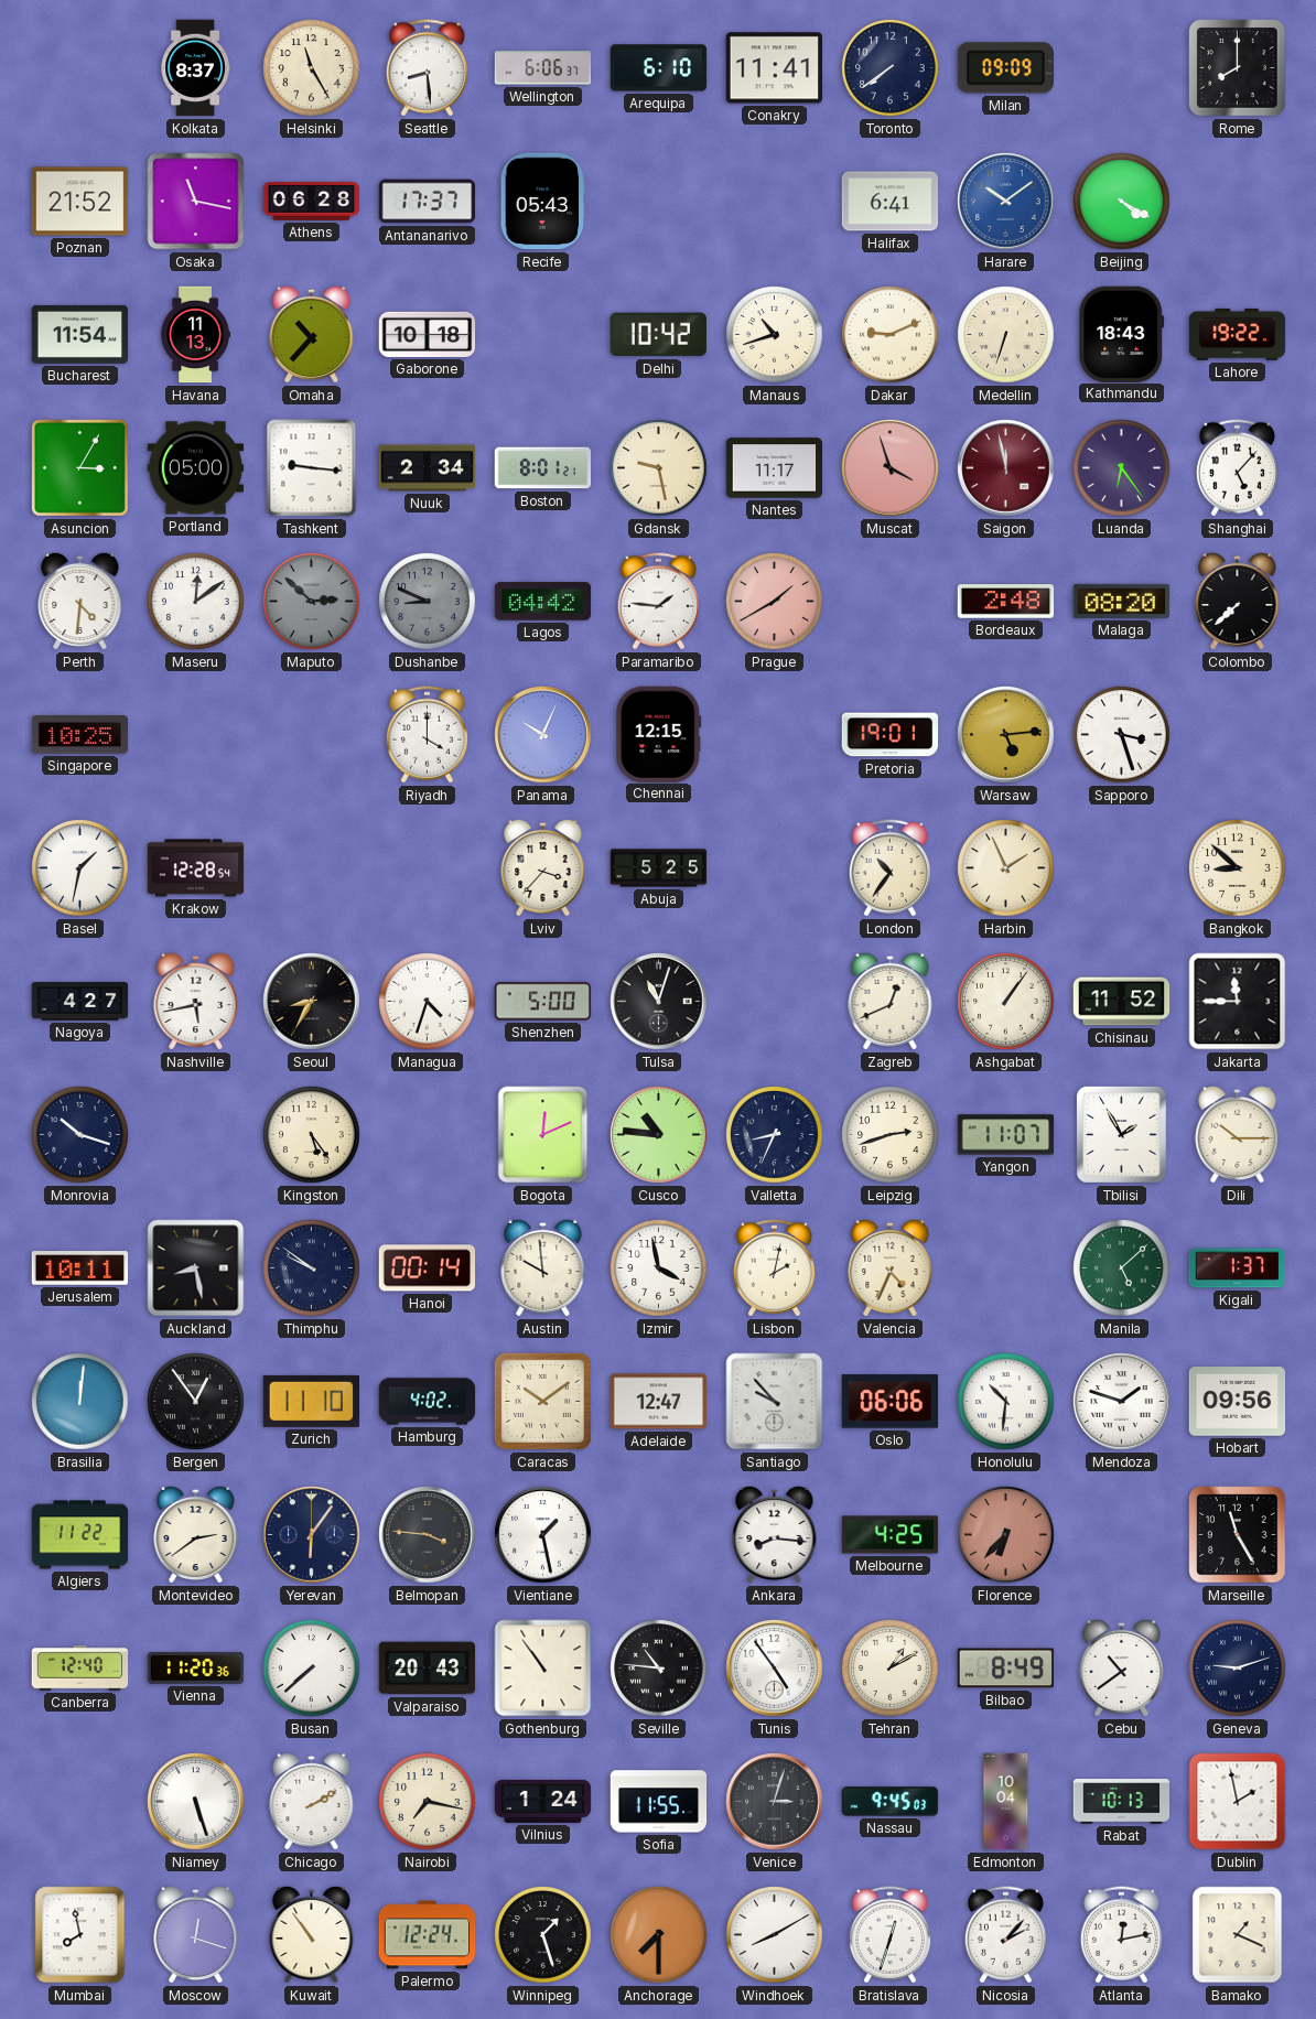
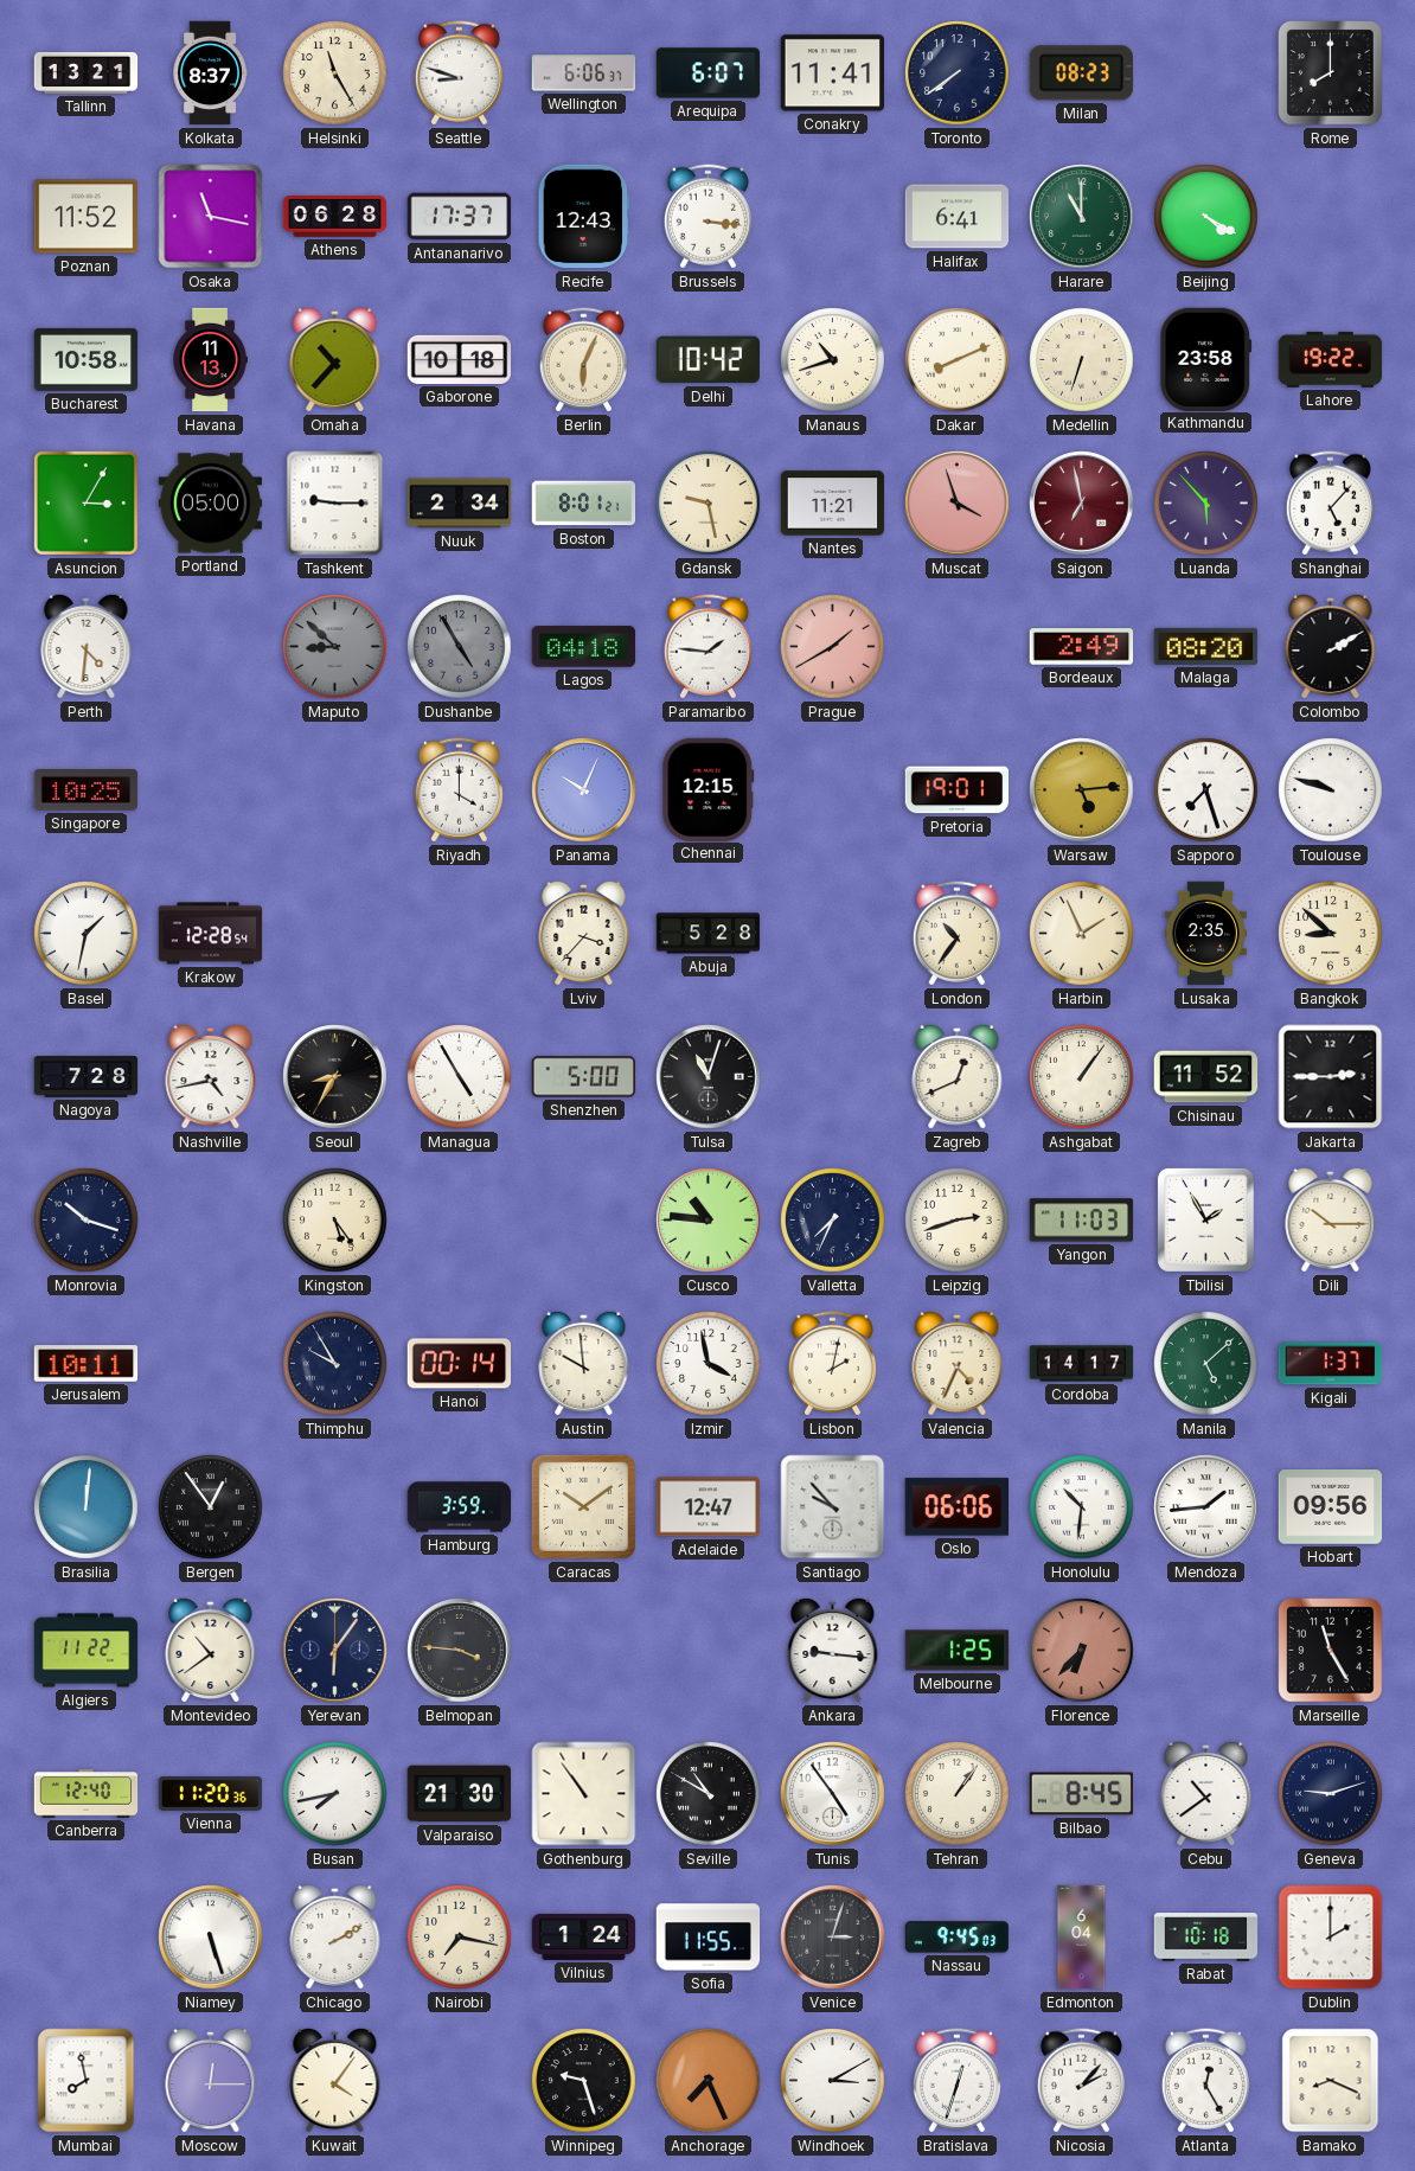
Tallinn: none -> 13:21
Seattle: 8:29 -> 8:48
Arequipa: 6:10 -> 6:07
Milan: 09:09 -> 08:23
Poznan: 21:52 -> 11:52
Recife: 05:43 -> 12:43
Brussels: none -> 3:16
Harare: 10:09 -> 11:00
Harare dial: blue -> green
Bucharest: 11:54 -> 10:58
Berlin: none -> 6:04
Dakar: 9:11 -> 8:11
Kathmandu: 18:43 -> 23:58
Tashkent: 9:16 -> 9:15
Nantes: 11:17 -> 11:21
Saigon: 11:58 -> 6:58
Luanda: 6:24 -> 5:53
Maseru: 12:09 -> none
Maputo: 2:52 -> 8:52
Dushanbe: 8:49 -> 4:55
Lagos: 04:42 -> 04:18
Bordeaux: 2:48 -> 2:49
Colombo: 7:38 -> 2:10
Sapporo: 3:27 -> 7:27
Toulouse: none -> 9:48
Abuja: 5:25 -> 5:28
Lusaka: none -> 2:35
Nagoya: 4:27 -> 7:28
Nashville: 5:43 -> 4:43
Managua: 4:33 -> 4:55
Jakarta: 11:45 -> 2:45
Bogota: 12:11 -> none
Valletta: 8:34 -> 7:34
Yangon: 11:07 -> 11:03
Auckland: 8:28 -> none
Thimphu: 9:51 -> 9:55
Cordoba: none -> 14:17
Zurich: 11:10 -> none
Hamburg: 4:02 -> 3:59
Mendoza: 1:48 -> 1:44
Montevideo: 2:39 -> 10:39
Vientiane: 1:28 -> none
Ankara: 8:16 -> 9:16
Melbourne: 4:25 -> 1:25
Busan: 7:38 -> 7:43
Valparaiso: 20:43 -> 21:30
Seville: 10:46 -> 10:50
Tehran: 1:10 -> 1:06
Bilbao: 8:49 -> 8:45
Edmonton: 10:04 -> 6:04
Rabat: 10:13 -> 10:18
Dublin: 1:58 -> 2:00
Moscow: 12:18 -> 12:15
Kuwait: 10:54 -> 4:06
Palermo: 12:24 -> none
Winnipeg: 1:27 -> 9:27
Anchorage: 7:30 -> 7:26
Windhoek: 8:10 -> 3:10
Atlanta: 12:13 -> 12:25
Bamako: 1:19 -> 8:19
